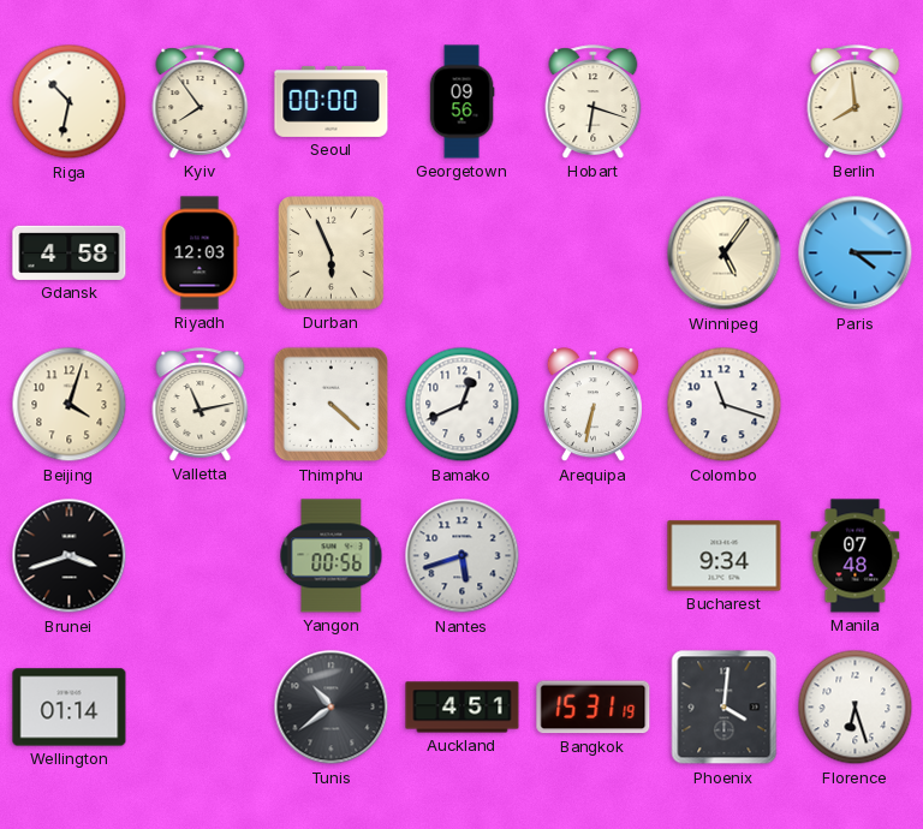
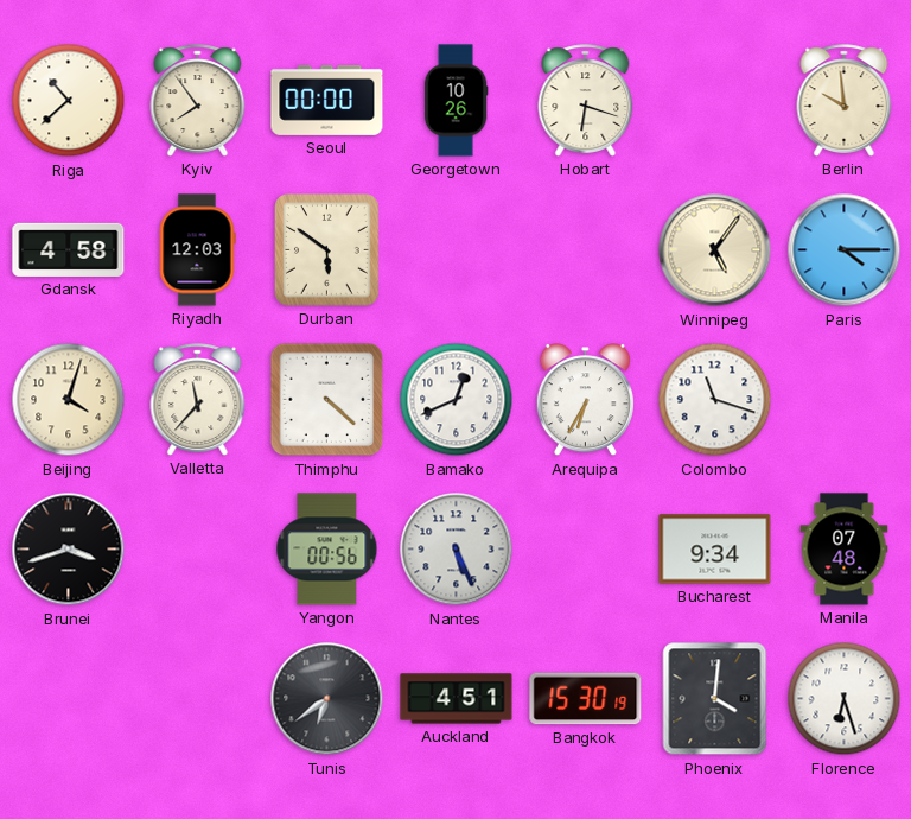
Riga: 10:32 -> 10:38
Georgetown: 09:56 -> 10:26
Berlin: 7:59 -> 9:59
Durban: 5:56 -> 5:51
Valletta: 11:13 -> 11:37
Arequipa: 6:32 -> 6:35
Nantes: 5:42 -> 5:26
Wellington: 01:14 -> none
Tunis: 10:39 -> 6:39
Bangkok: 15:31 -> 15:30
